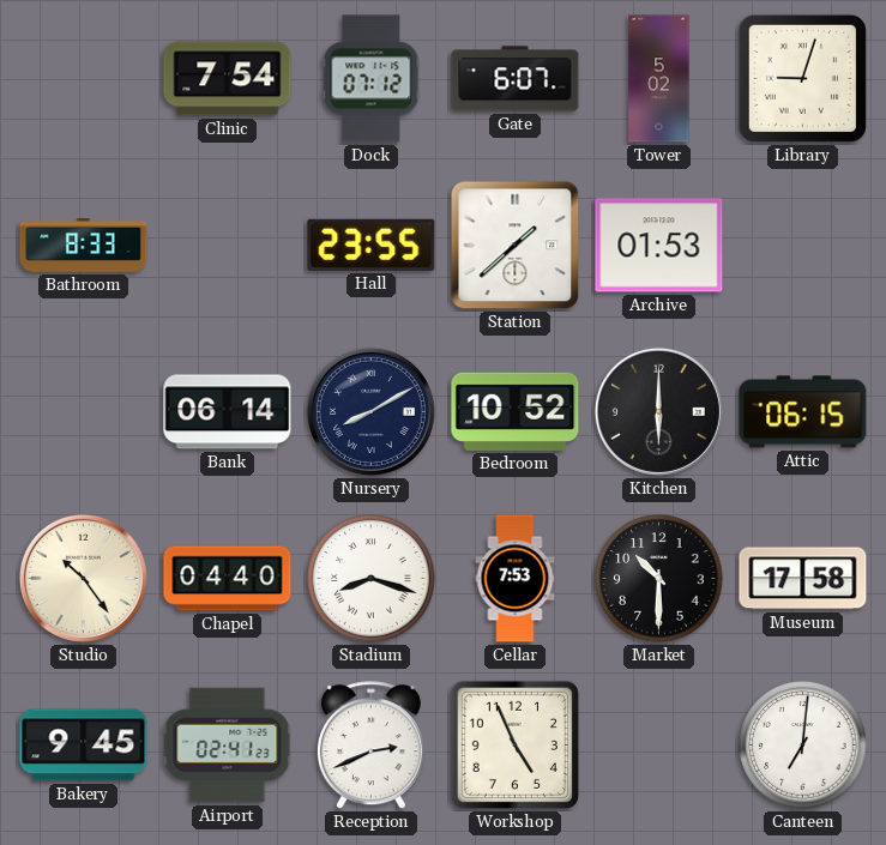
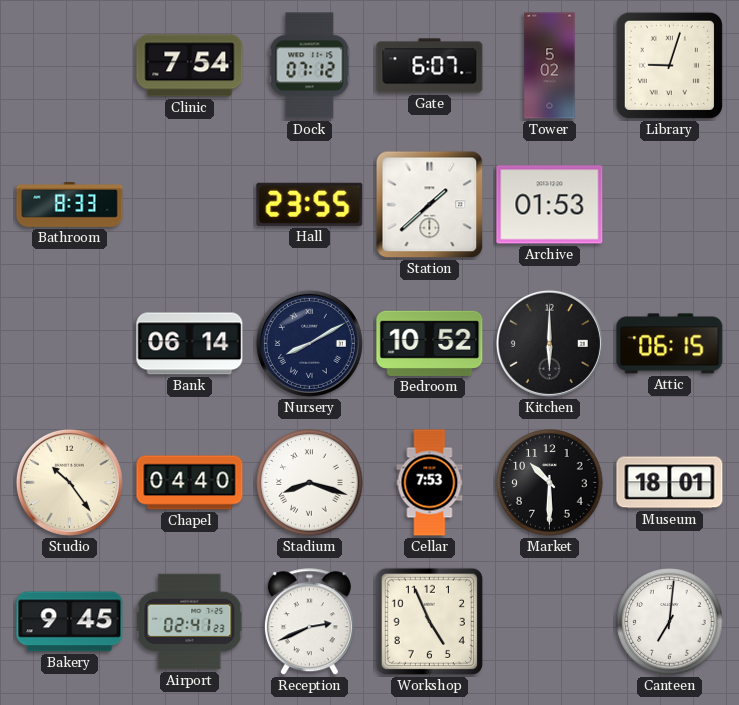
Museum: 17:58 -> 18:01
